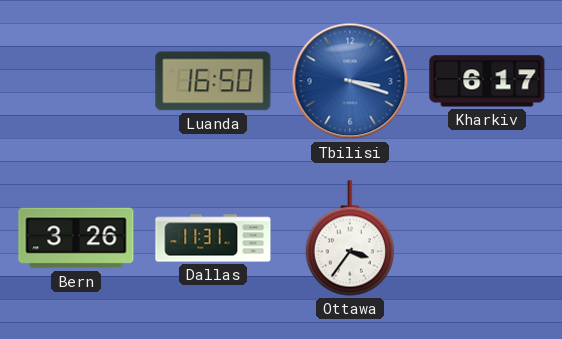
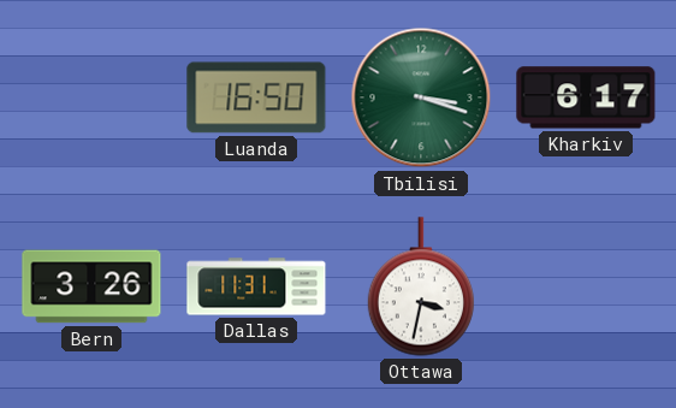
Tbilisi dial: blue -> green
Ottawa: 3:36 -> 3:32
